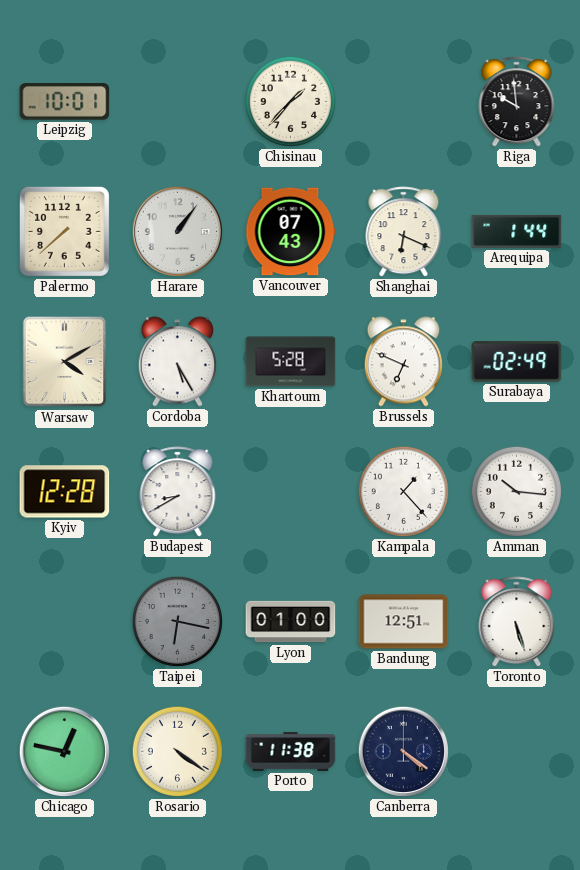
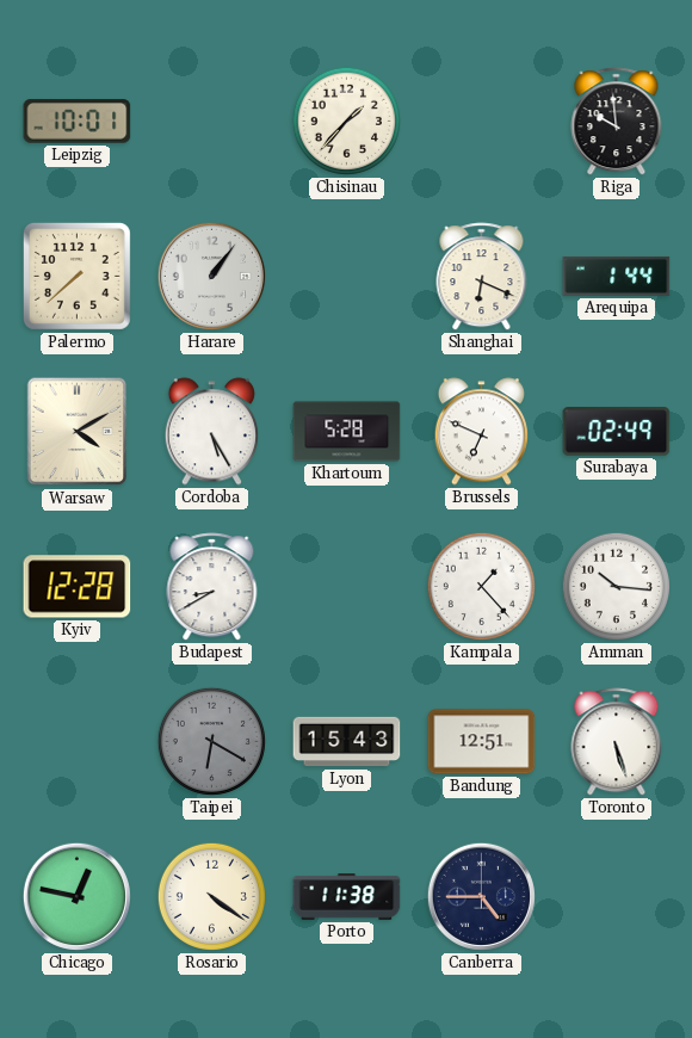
Vancouver: 07:43 -> none
Taipei: 6:17 -> 6:20
Lyon: 01:00 -> 15:43
Canberra: 4:21 -> 4:45
